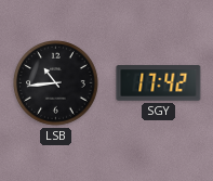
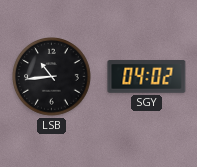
SGY: 17:42 -> 04:02
